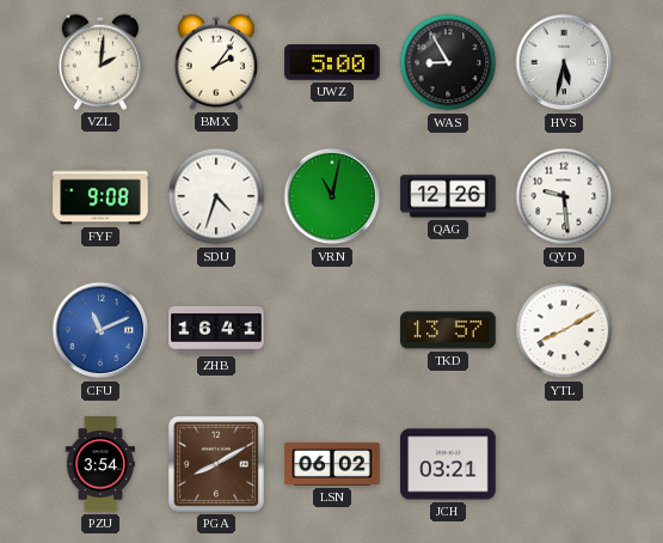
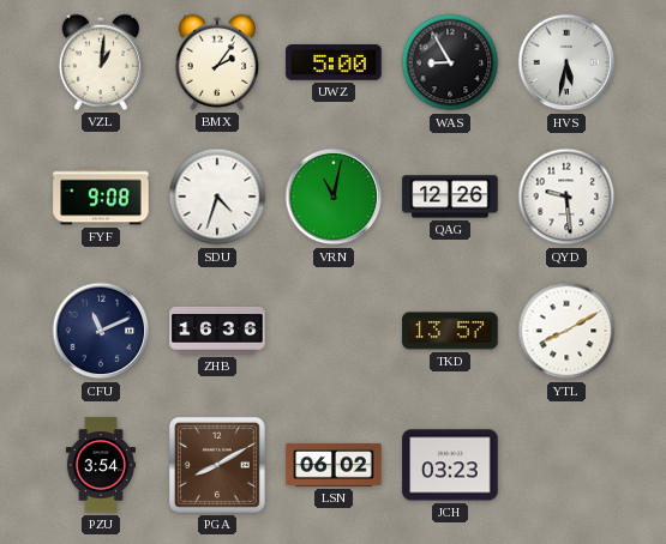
VZL: 2:01 -> 1:01
CFU dial: blue -> navy
ZHB: 16:41 -> 16:36
JCH: 03:21 -> 03:23
